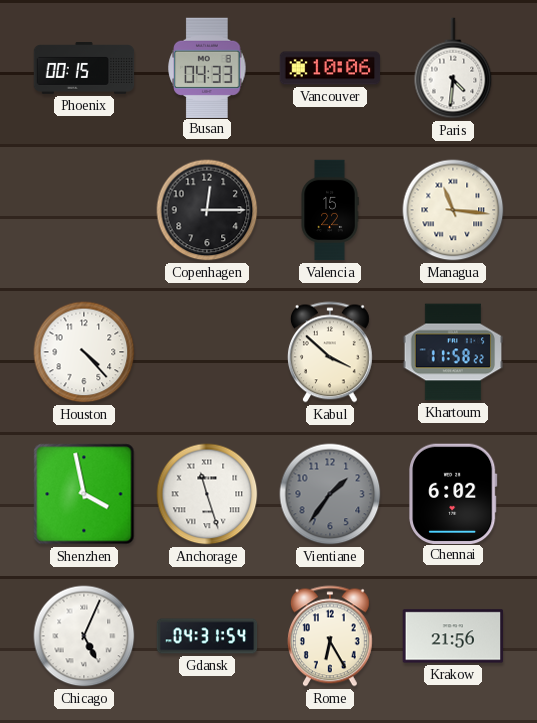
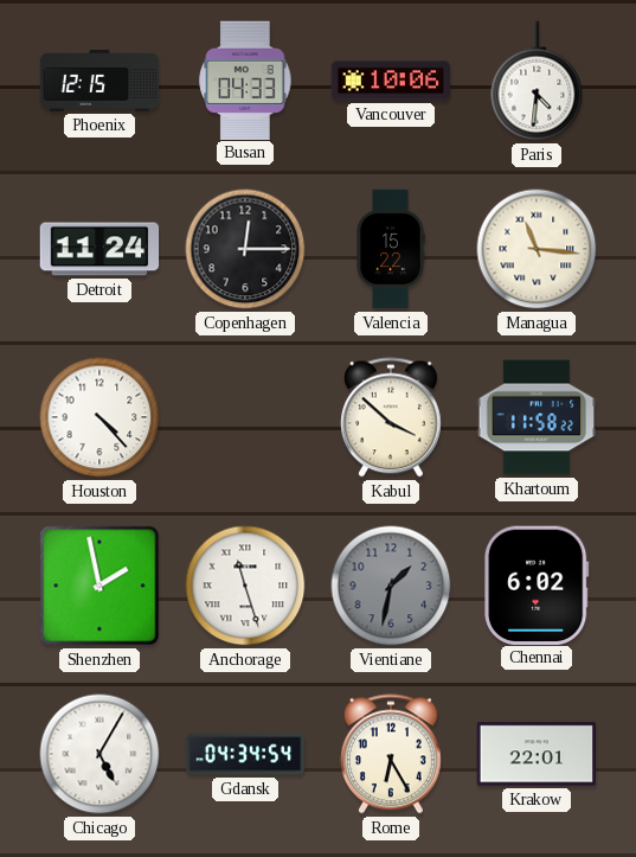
Phoenix: 00:15 -> 12:15
Detroit: none -> 11:24
Shenzhen: 3:58 -> 1:58
Vientiane: 1:36 -> 1:32
Chicago: 5:04 -> 5:05
Gdansk: 04:31 -> 04:34
Krakow: 21:56 -> 22:01
